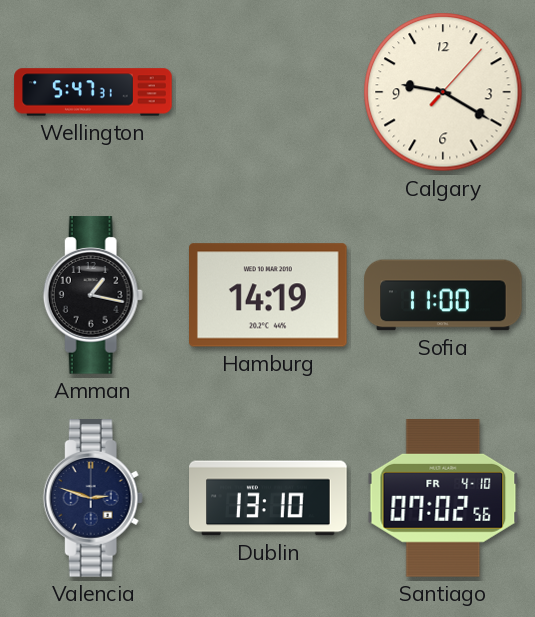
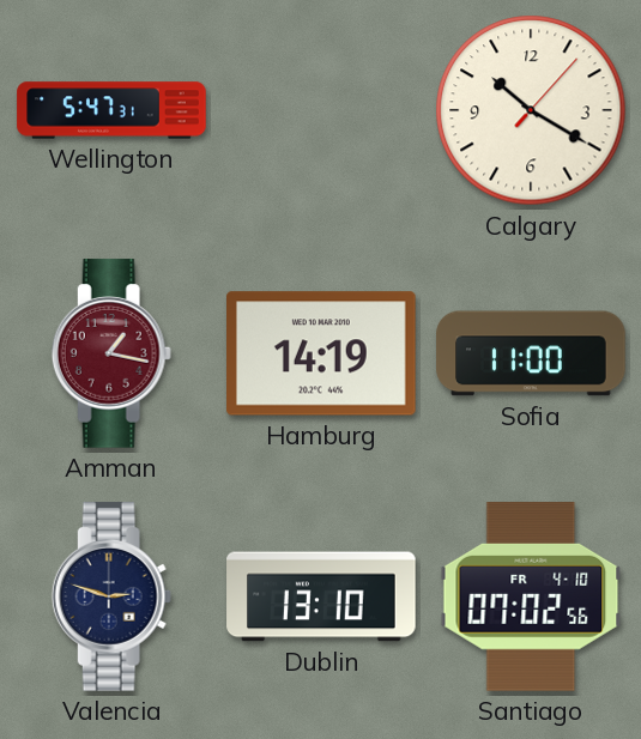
Calgary: 9:20 -> 10:20
Amman dial: black -> burgundy
